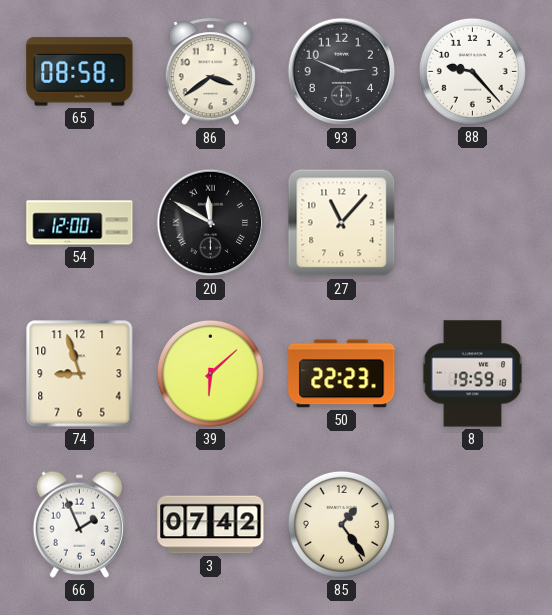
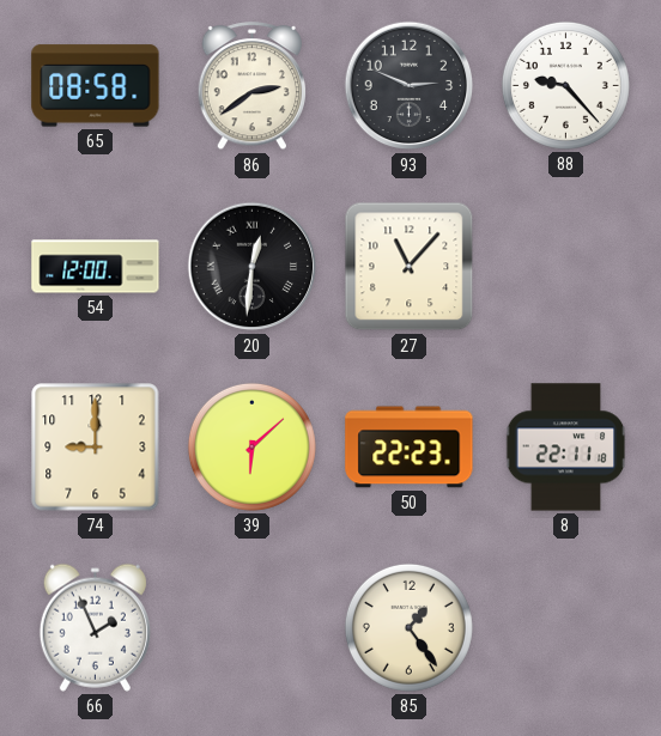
86: 3:39 -> 2:39
20: 11:50 -> 12:31
74: 8:57 -> 9:00
8: 19:59 -> 22:11
3: 07:42 -> none
